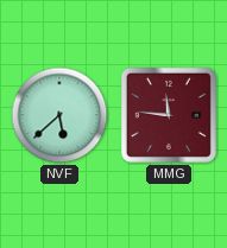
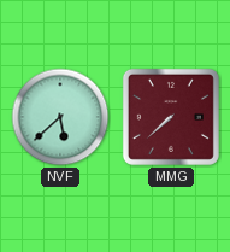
MMG: 11:46 -> 7:38
